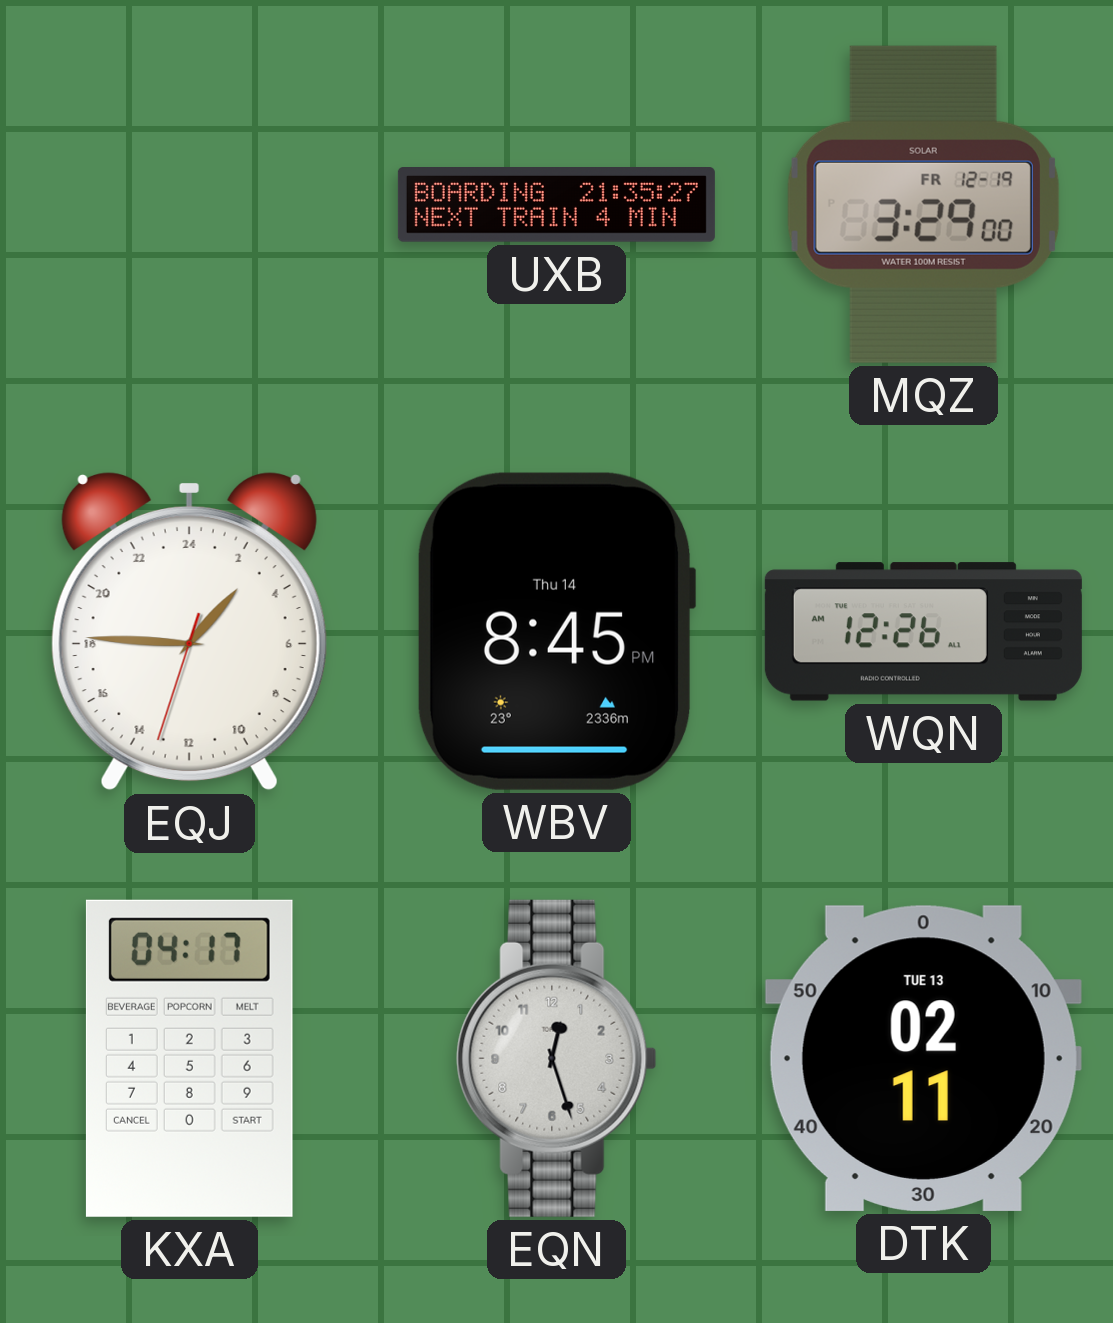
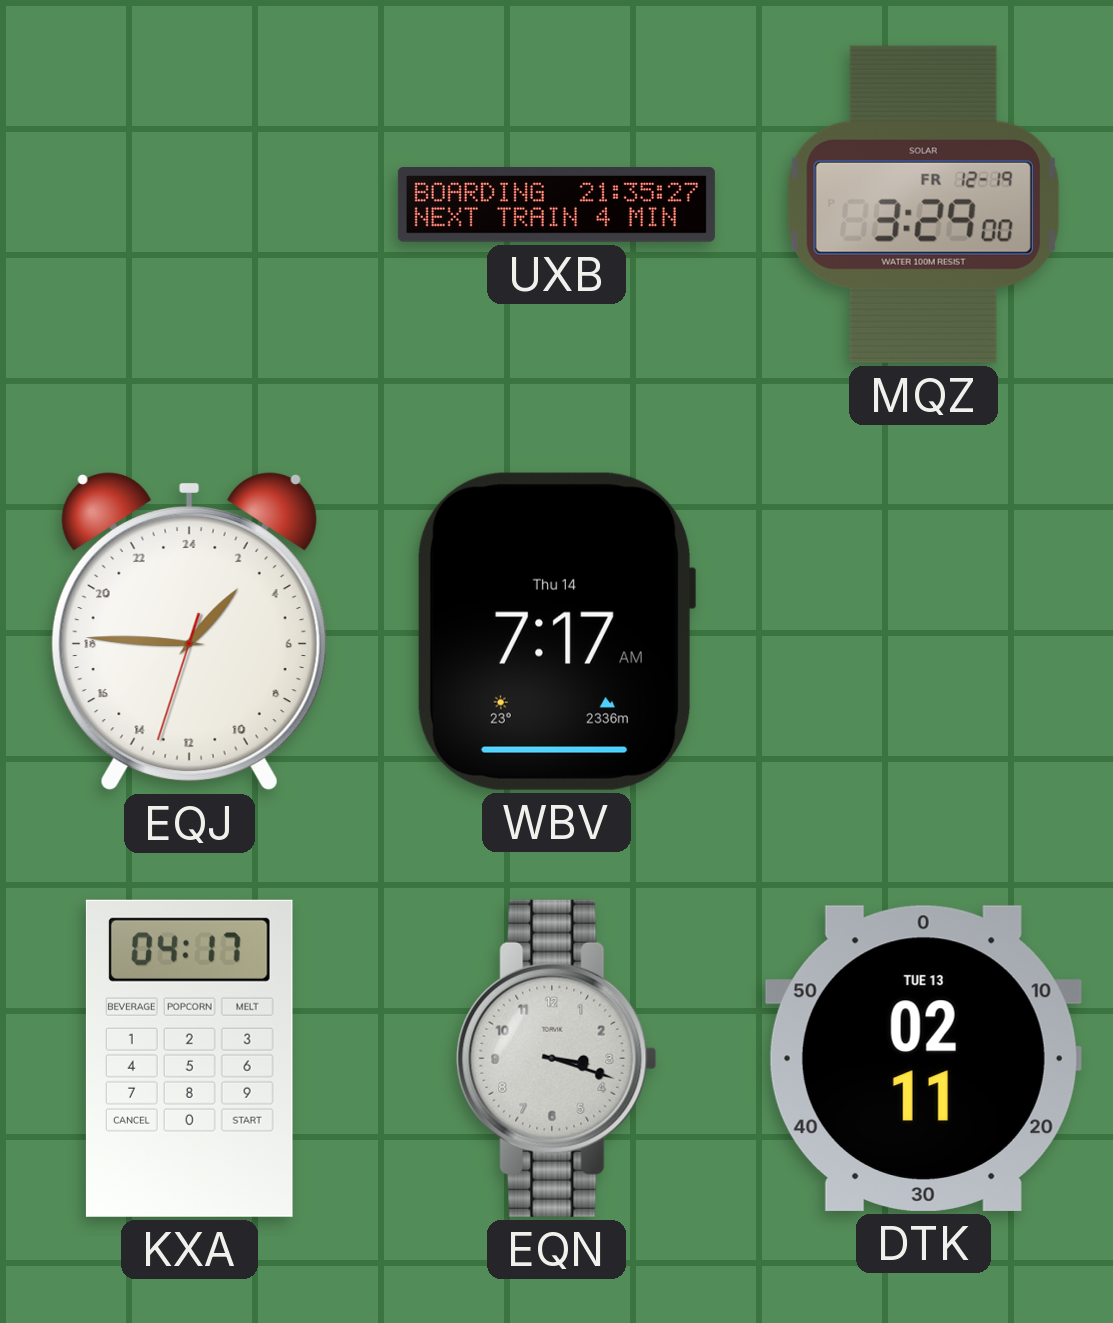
WBV: 8:45 -> 7:17
WQN: 12:26 -> none
EQN: 12:27 -> 3:18
